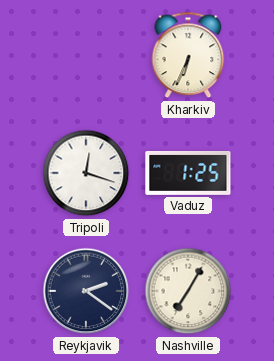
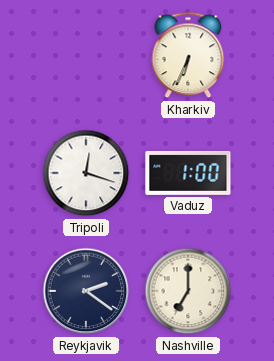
Vaduz: 1:25 -> 1:00
Nashville: 7:05 -> 7:00
